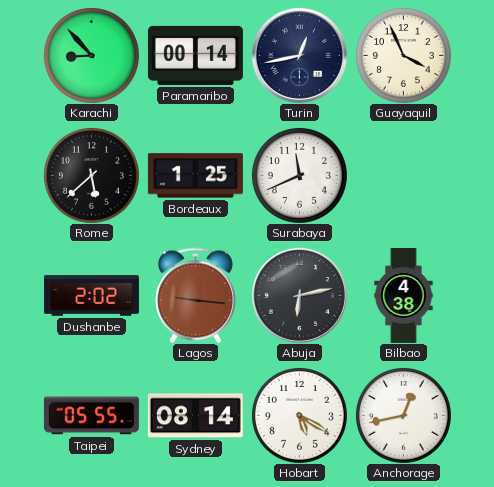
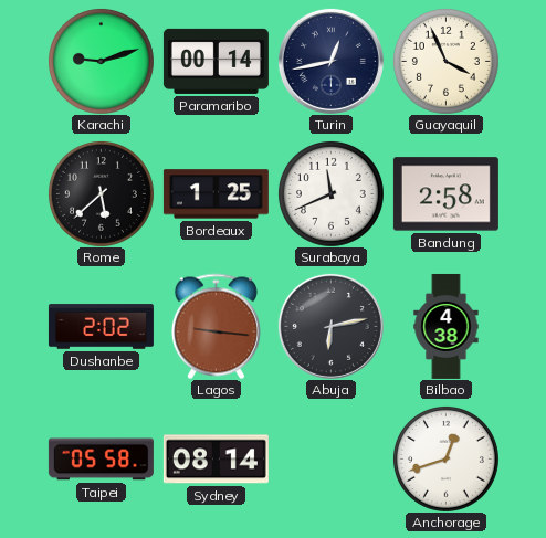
Karachi: 8:53 -> 9:12
Bandung: none -> 2:58
Taipei: 05:55 -> 05:58
Hobart: 5:20 -> none
Anchorage: 12:43 -> 12:42
